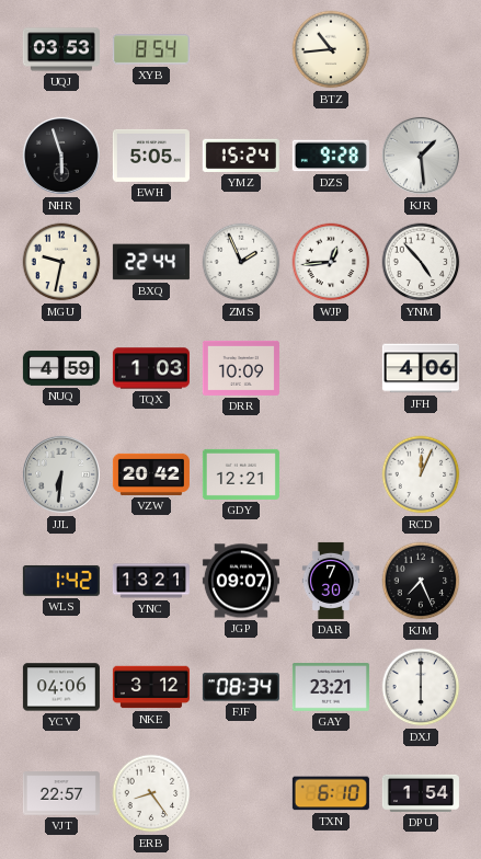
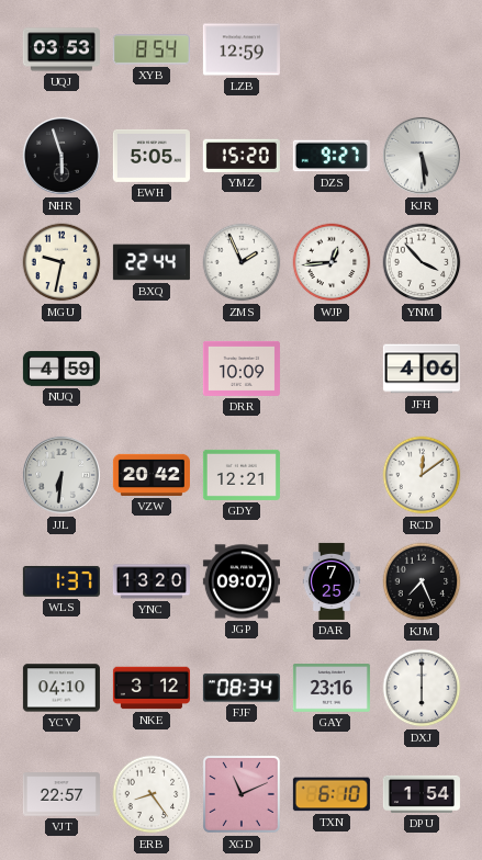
LZB: none -> 12:59
BTZ: 10:44 -> none
YMZ: 15:24 -> 15:20
DZS: 9:28 -> 9:27
KJR: 1:29 -> 5:29
YNM: 4:53 -> 3:53
TQX: 1:03 -> none
RCD: 12:04 -> 12:09
WLS: 1:42 -> 1:37
YNC: 13:21 -> 13:20
DAR: 7:30 -> 7:25
YCV: 04:06 -> 04:10
GAY: 23:21 -> 23:16
XGD: none -> 11:11
